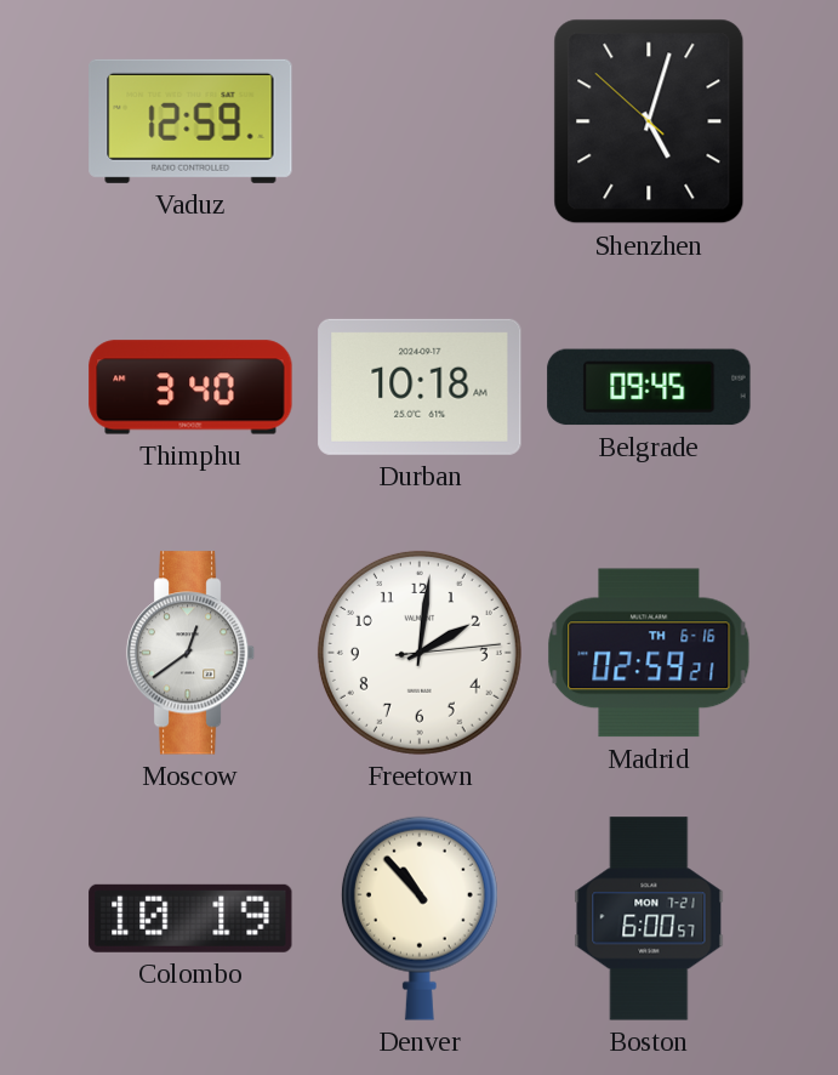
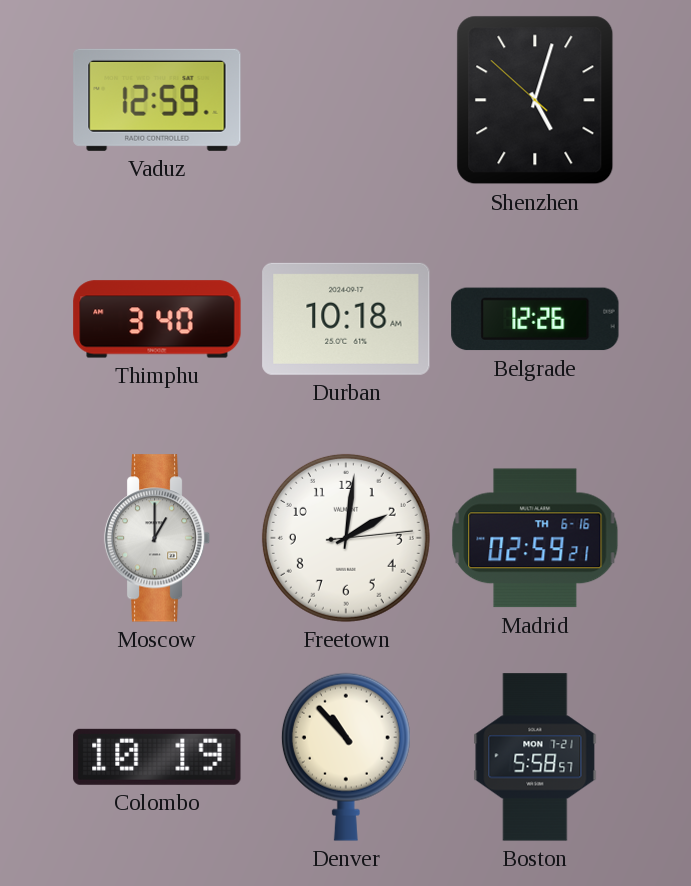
Belgrade: 09:45 -> 12:26
Moscow: 12:39 -> 1:00
Boston: 6:00 -> 5:58
